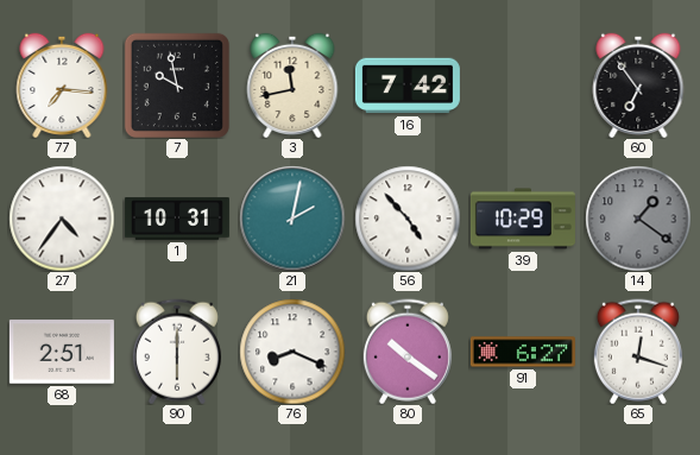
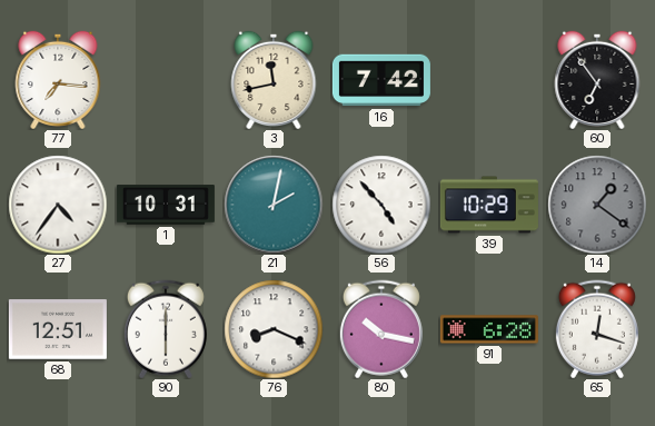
7: 9:58 -> none
68: 2:51 -> 12:51
80: 10:21 -> 10:17
91: 6:27 -> 6:28
